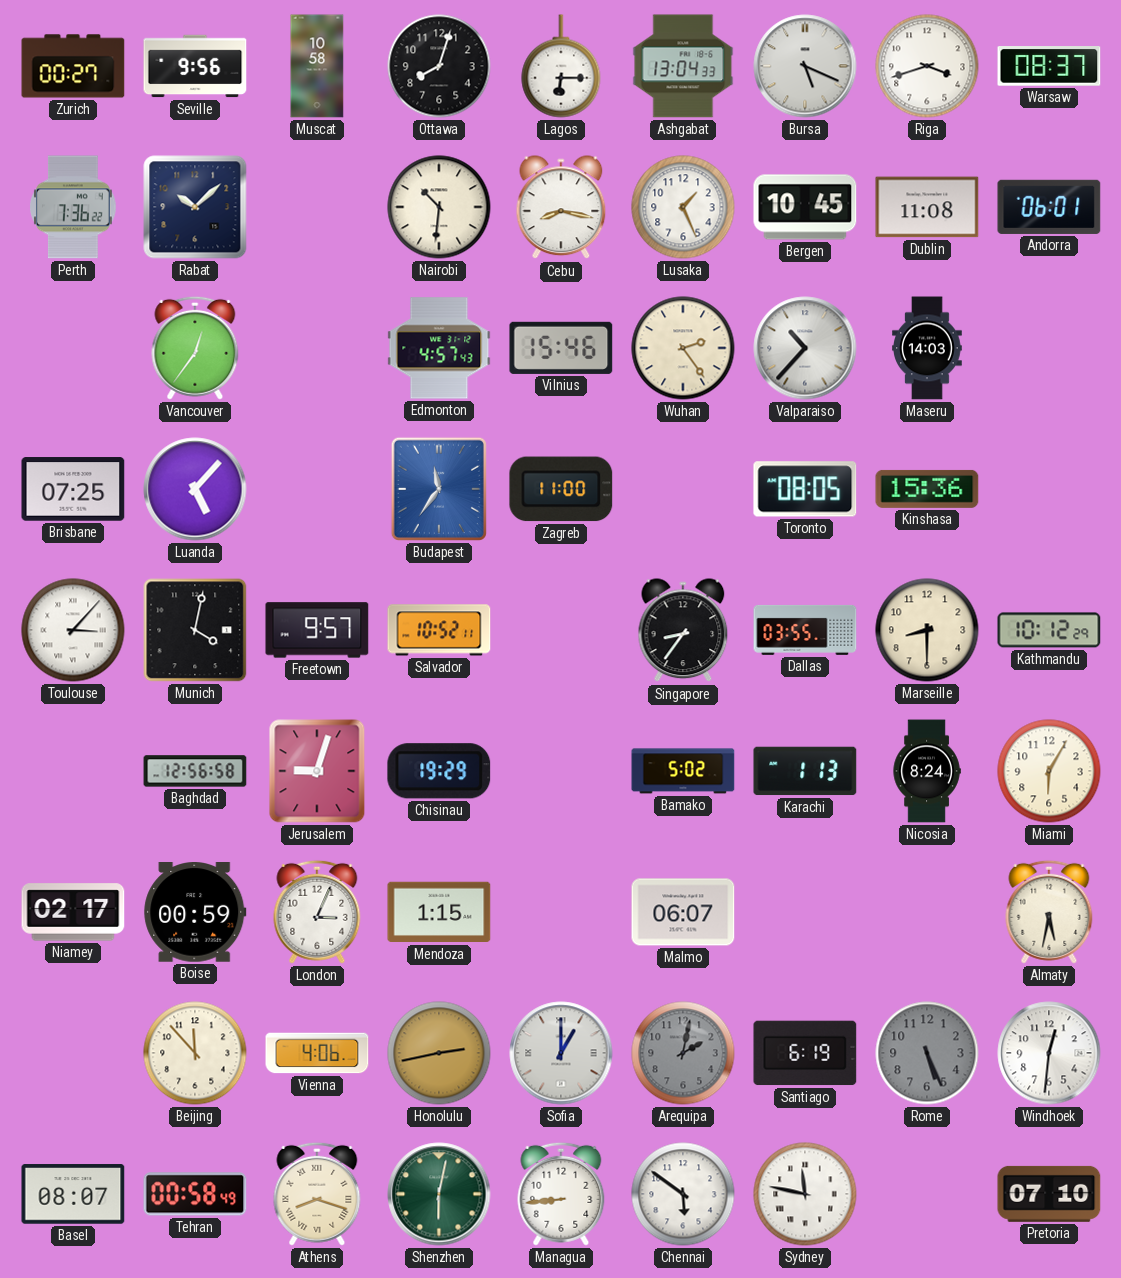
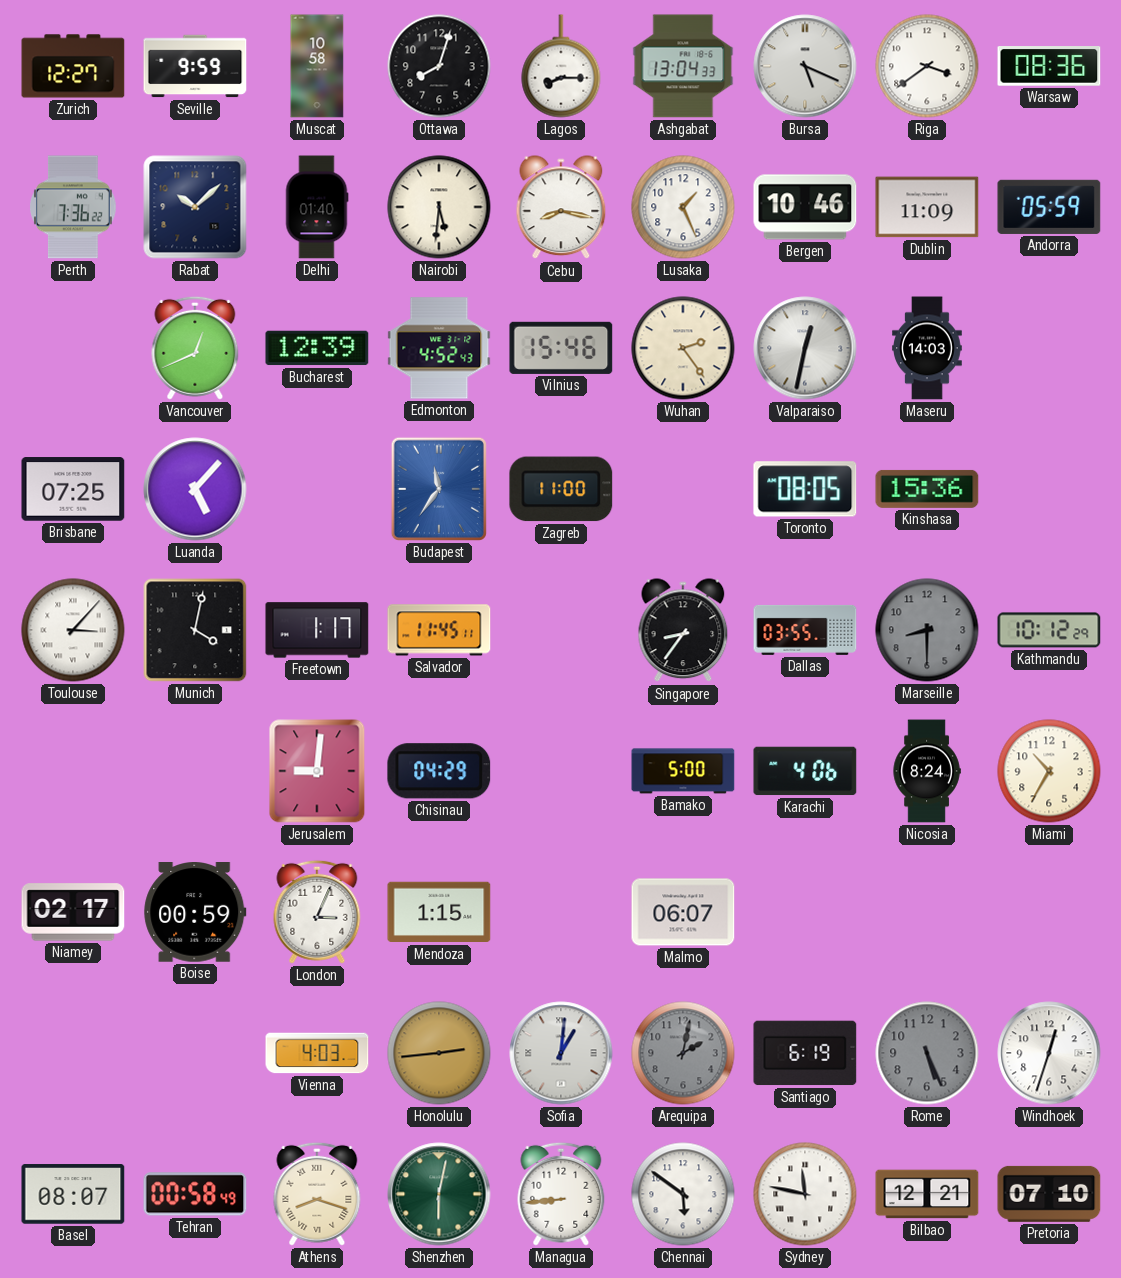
Zurich: 00:27 -> 12:27
Seville: 9:56 -> 9:59
Lagos: 6:15 -> 8:15
Riga: 3:42 -> 3:39
Warsaw: 08:37 -> 08:36
Delhi: none -> 01:40
Nairobi: 10:31 -> 5:31
Bergen: 10:45 -> 10:46
Dublin: 11:08 -> 11:09
Andorra: 06:01 -> 05:59
Vancouver: 12:36 -> 12:41
Bucharest: none -> 12:39
Edmonton: 4:57 -> 4:52
Valparaiso: 10:37 -> 12:32
Freetown: 9:57 -> 1:17
Salvador: 10:52 -> 11:45
Marseille dial: cream -> grey
Baghdad: 12:56 -> none
Jerusalem: 9:03 -> 9:01
Chisinau: 19:29 -> 04:29
Bamako: 5:02 -> 5:00
Karachi: 1:13 -> 4:06
Miami: 6:05 -> 10:35
Almaty: 5:32 -> none
Beijing: 11:53 -> none
Vienna: 4:06 -> 4:03
Honolulu: 2:43 -> 2:44
Sofia: 1:00 -> 1:01
Windhoek: 12:31 -> 12:33
Bilbao: none -> 12:21
